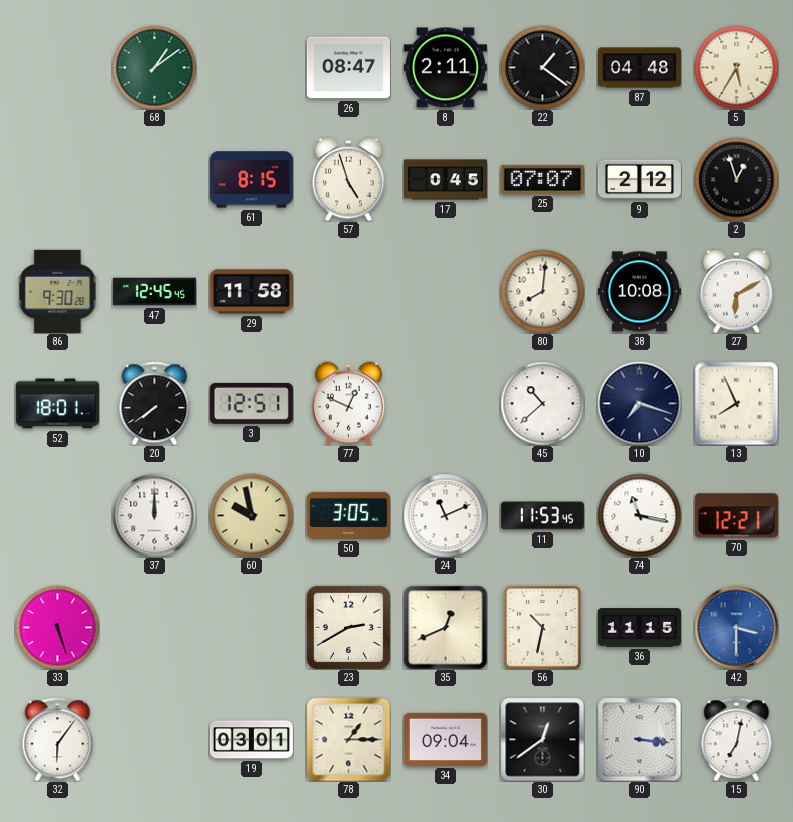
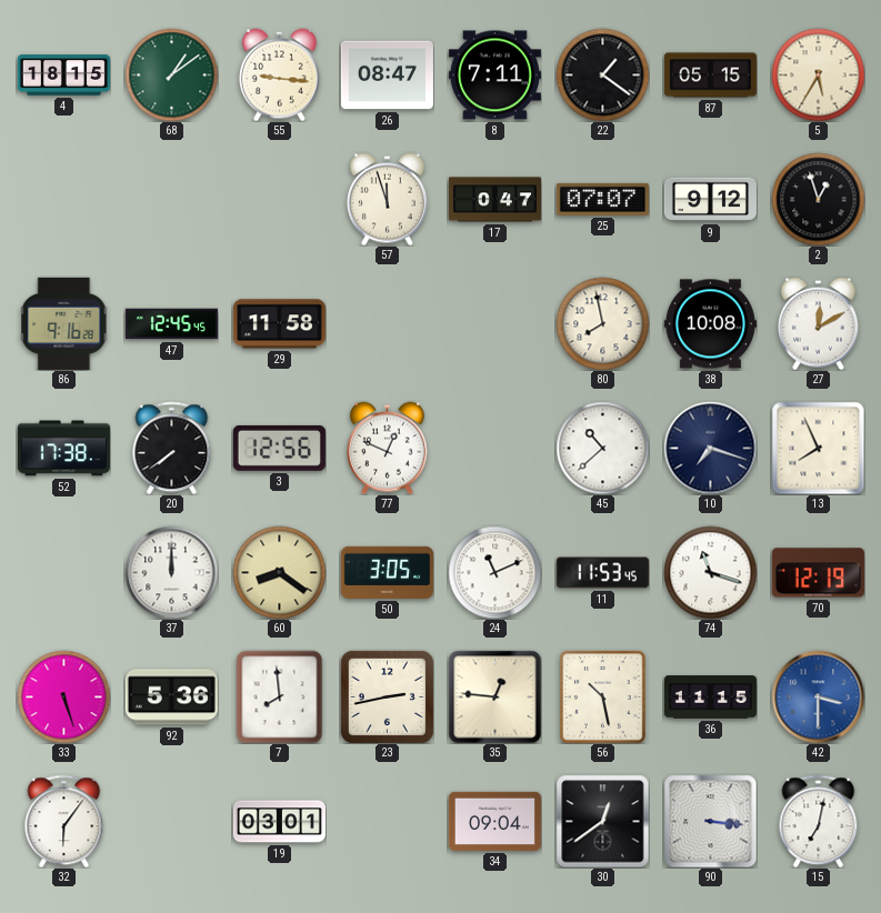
4: none -> 18:15
55: none -> 9:16
8: 2:11 -> 7:11
87: 04:48 -> 05:15
61: 8:15 -> none
57: 4:57 -> 11:57
17: 0:45 -> 0:47
9: 2:12 -> 9:12
86: 9:30 -> 9:16
80: 8:01 -> 7:58
27: 6:10 -> 12:10
52: 18:01 -> 17:38
3: 12:51 -> 12:56
60: 9:58 -> 8:21
74: 11:17 -> 11:18
70: 12:21 -> 12:19
92: none -> 5:36
7: none -> 7:59
23: 2:40 -> 2:43
35: 12:41 -> 12:46
56: 10:32 -> 10:28
78: 1:15 -> none
